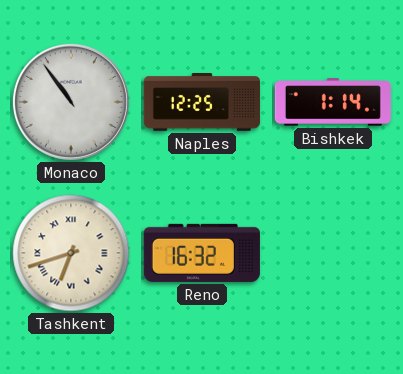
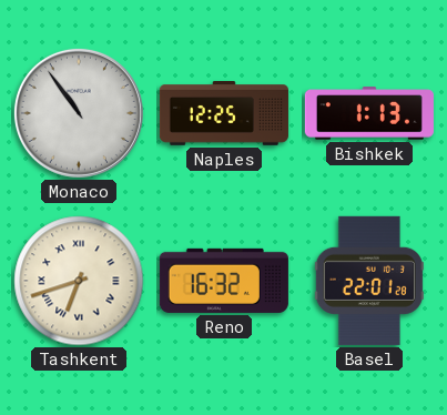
Bishkek: 1:14 -> 1:13
Basel: none -> 22:01
